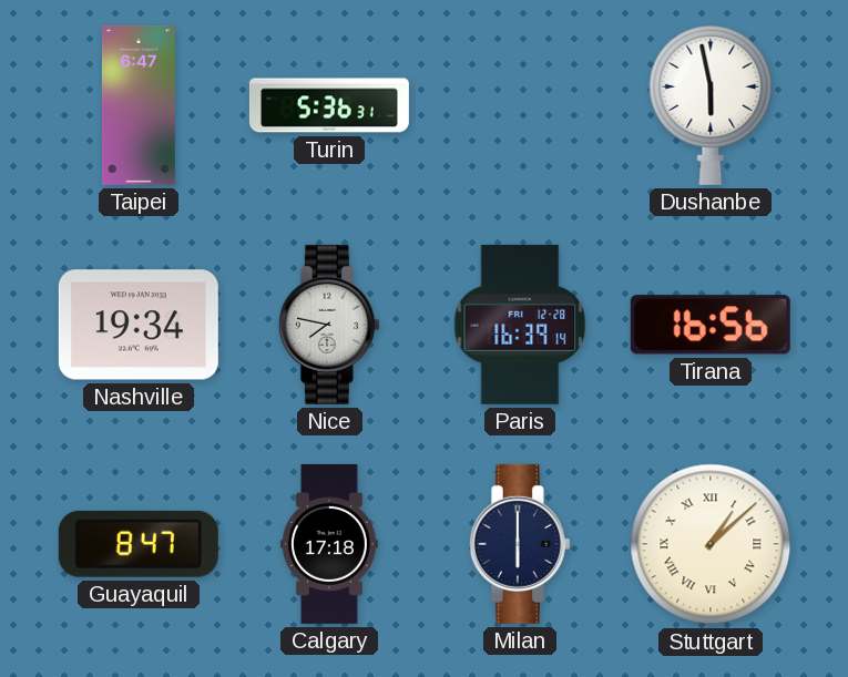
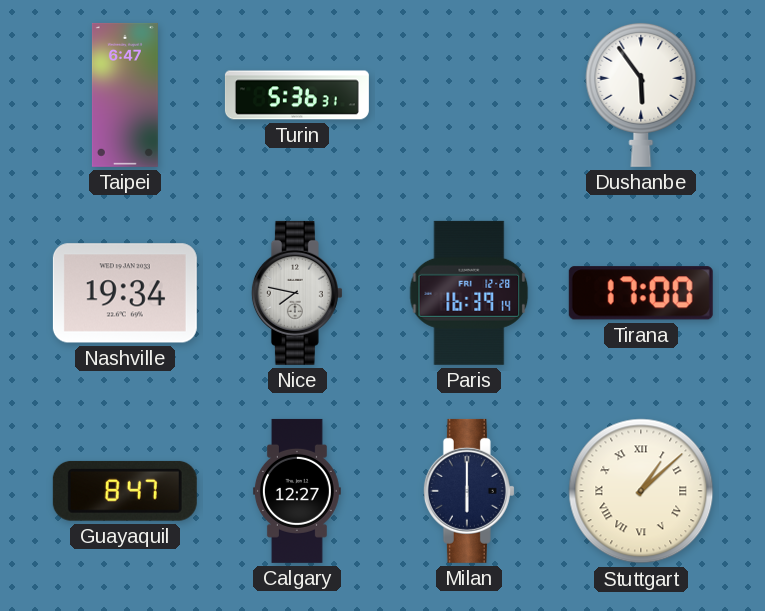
Dushanbe: 5:58 -> 5:54
Tirana: 16:56 -> 17:00
Calgary: 17:18 -> 12:27
